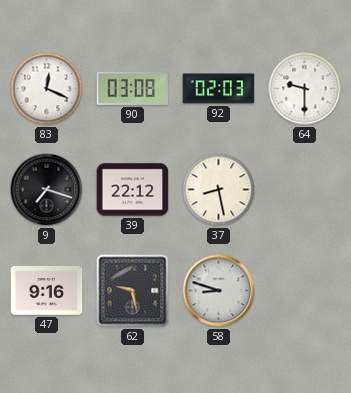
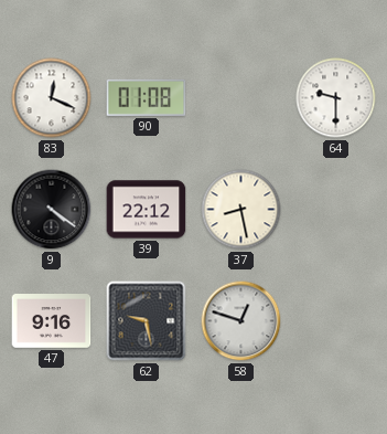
90: 03:08 -> 01:08
92: 02:03 -> none
9: 7:18 -> 4:21
58: 8:48 -> 12:48
